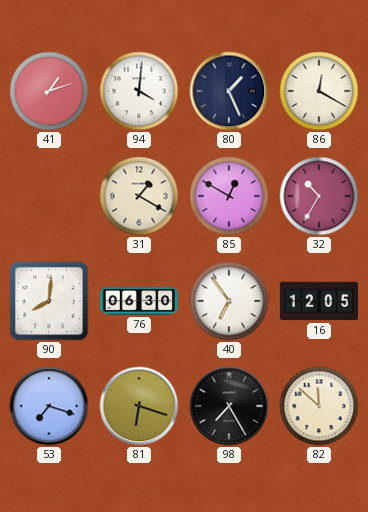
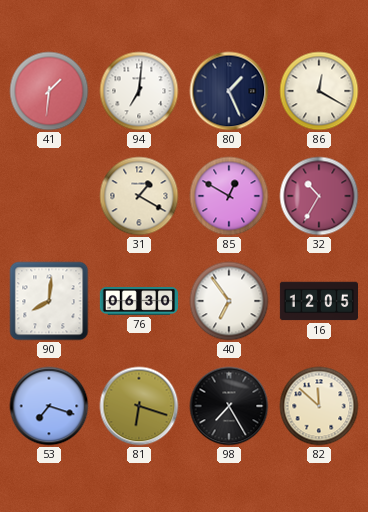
41: 1:12 -> 1:31
94: 4:01 -> 7:01
